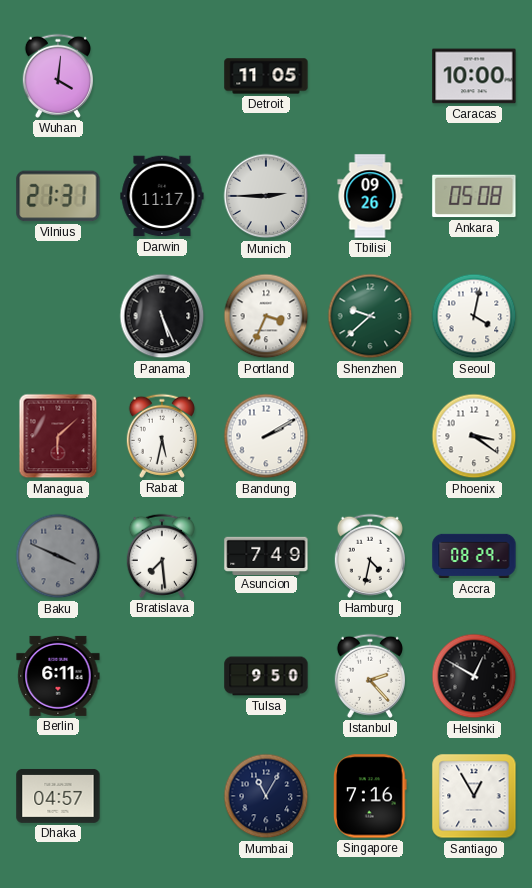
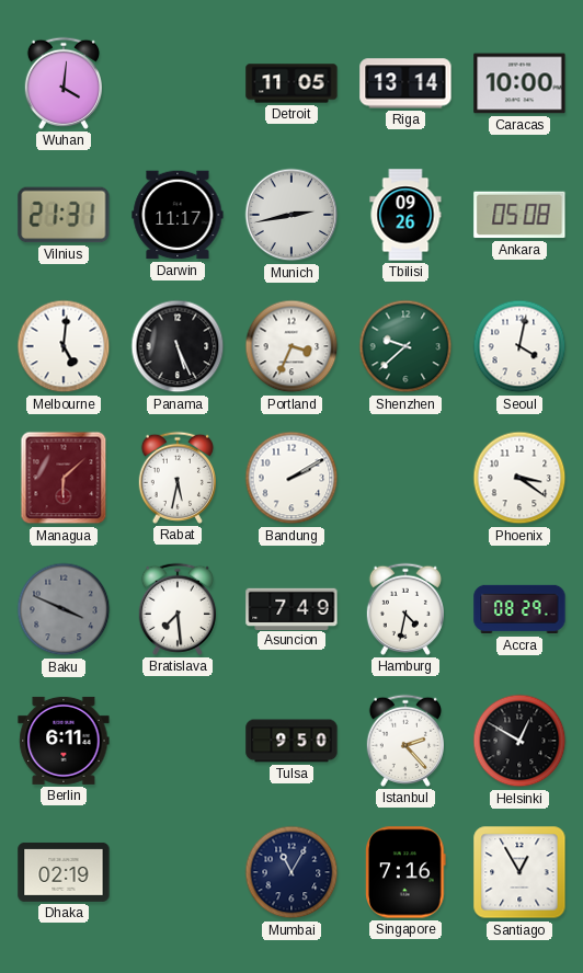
Riga: none -> 13:14
Munich: 2:45 -> 2:43
Melbourne: none -> 5:01
Dhaka: 04:57 -> 02:19
